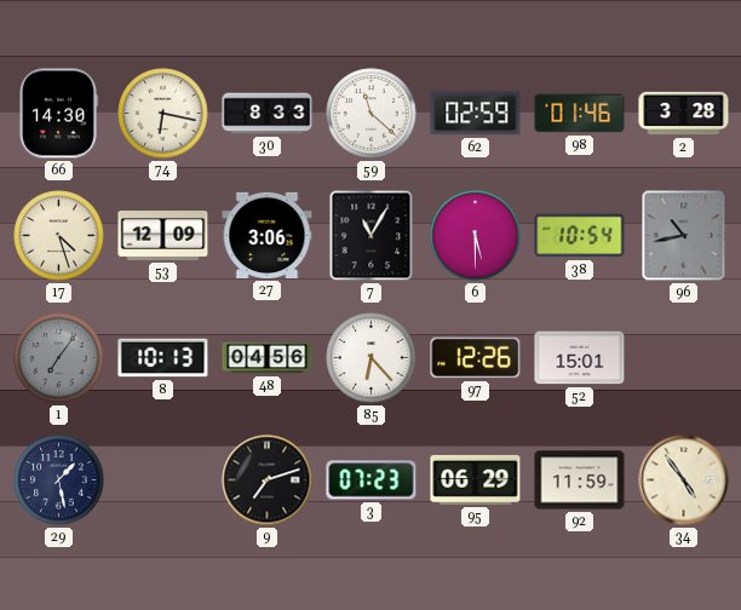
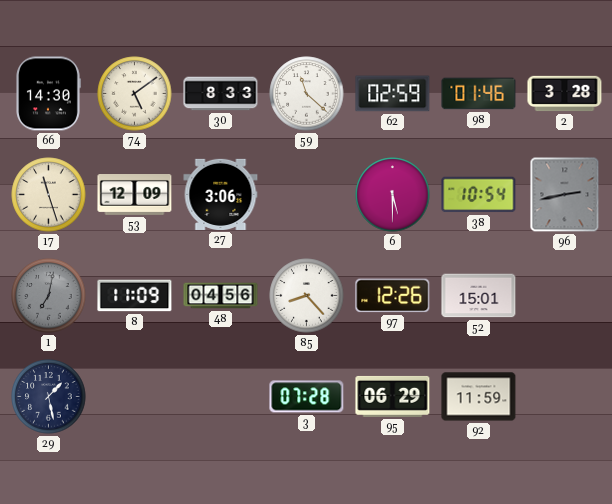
74: 6:17 -> 5:09
17: 4:27 -> 11:27
7: 11:05 -> none
96: 10:43 -> 2:43
1: 7:06 -> 7:02
8: 10:13 -> 11:09
85: 6:23 -> 8:23
9: 7:12 -> none
3: 07:23 -> 07:28
34: 4:54 -> none
